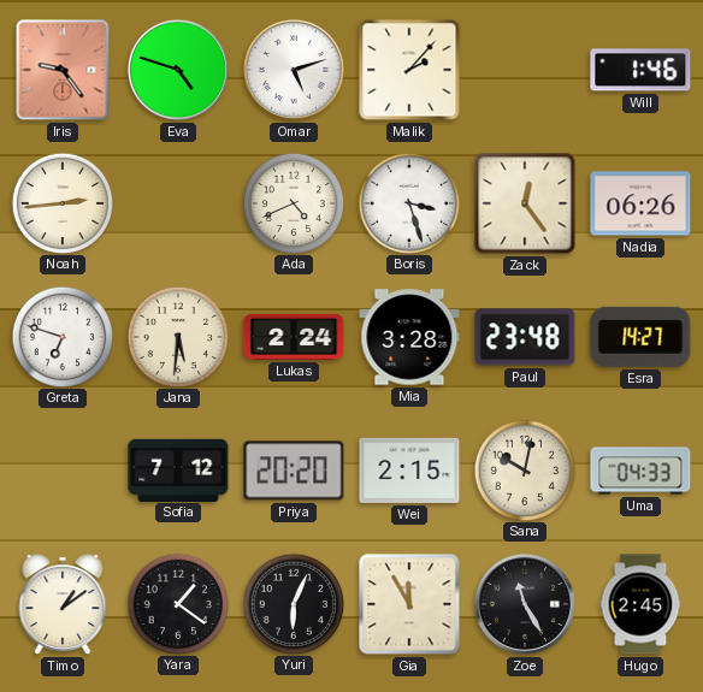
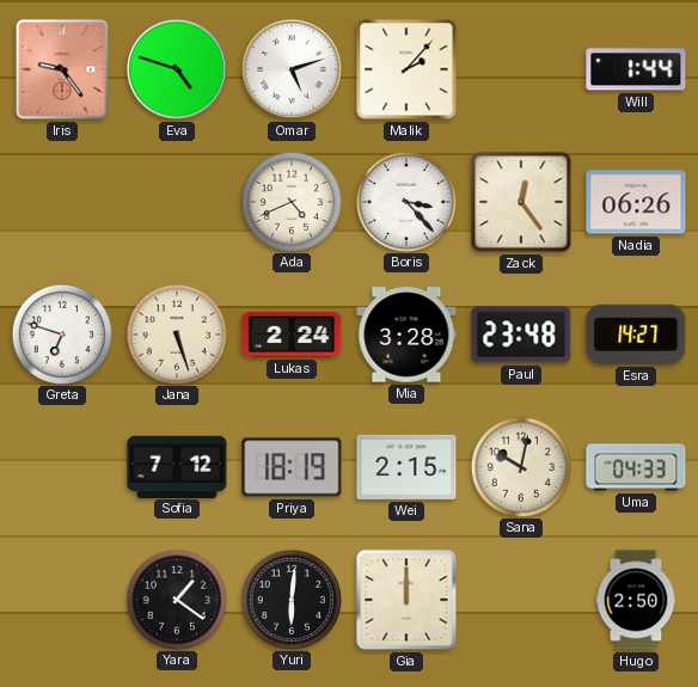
Will: 1:46 -> 1:44
Noah: 2:44 -> none
Boris: 3:27 -> 3:23
Jana: 5:31 -> 5:27
Priya: 20:20 -> 18:19
Timo: 1:09 -> none
Yuri: 6:04 -> 6:01
Gia: 11:55 -> 12:00
Zoe: 11:25 -> none
Hugo: 2:45 -> 2:50
